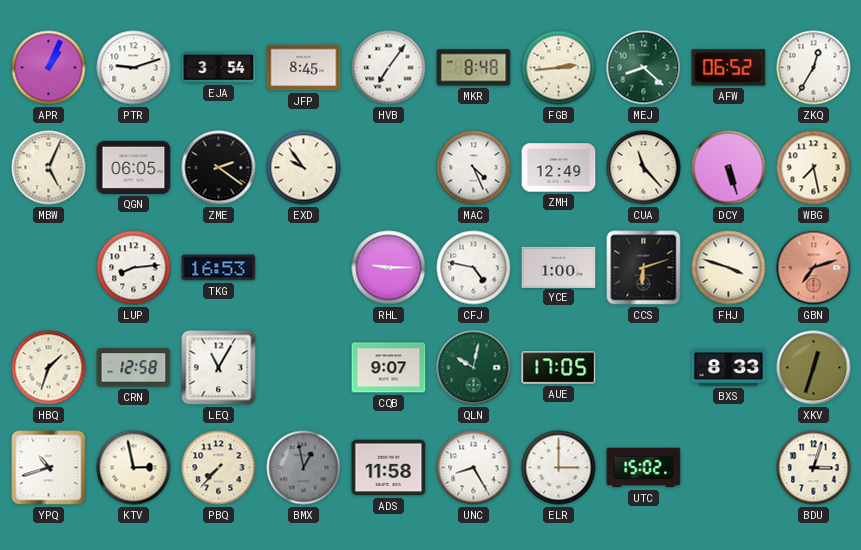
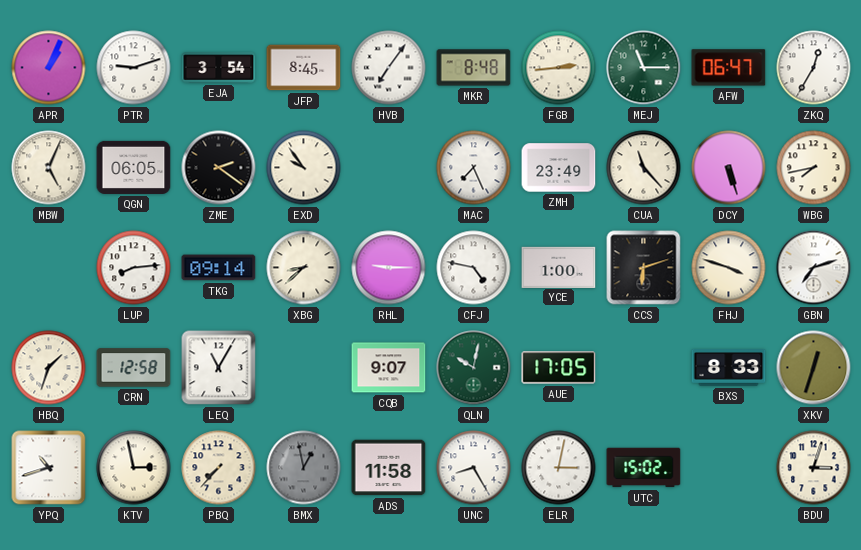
MEJ: 8:22 -> 11:15
AFW: 06:52 -> 06:47
MAC: 4:26 -> 7:26
ZMH: 12:49 -> 23:49
WBG: 7:28 -> 7:43
TKG: 16:53 -> 09:14
XBG: none -> 8:38
GBN dial: salmon -> white
ELR: 3:00 -> 3:02
